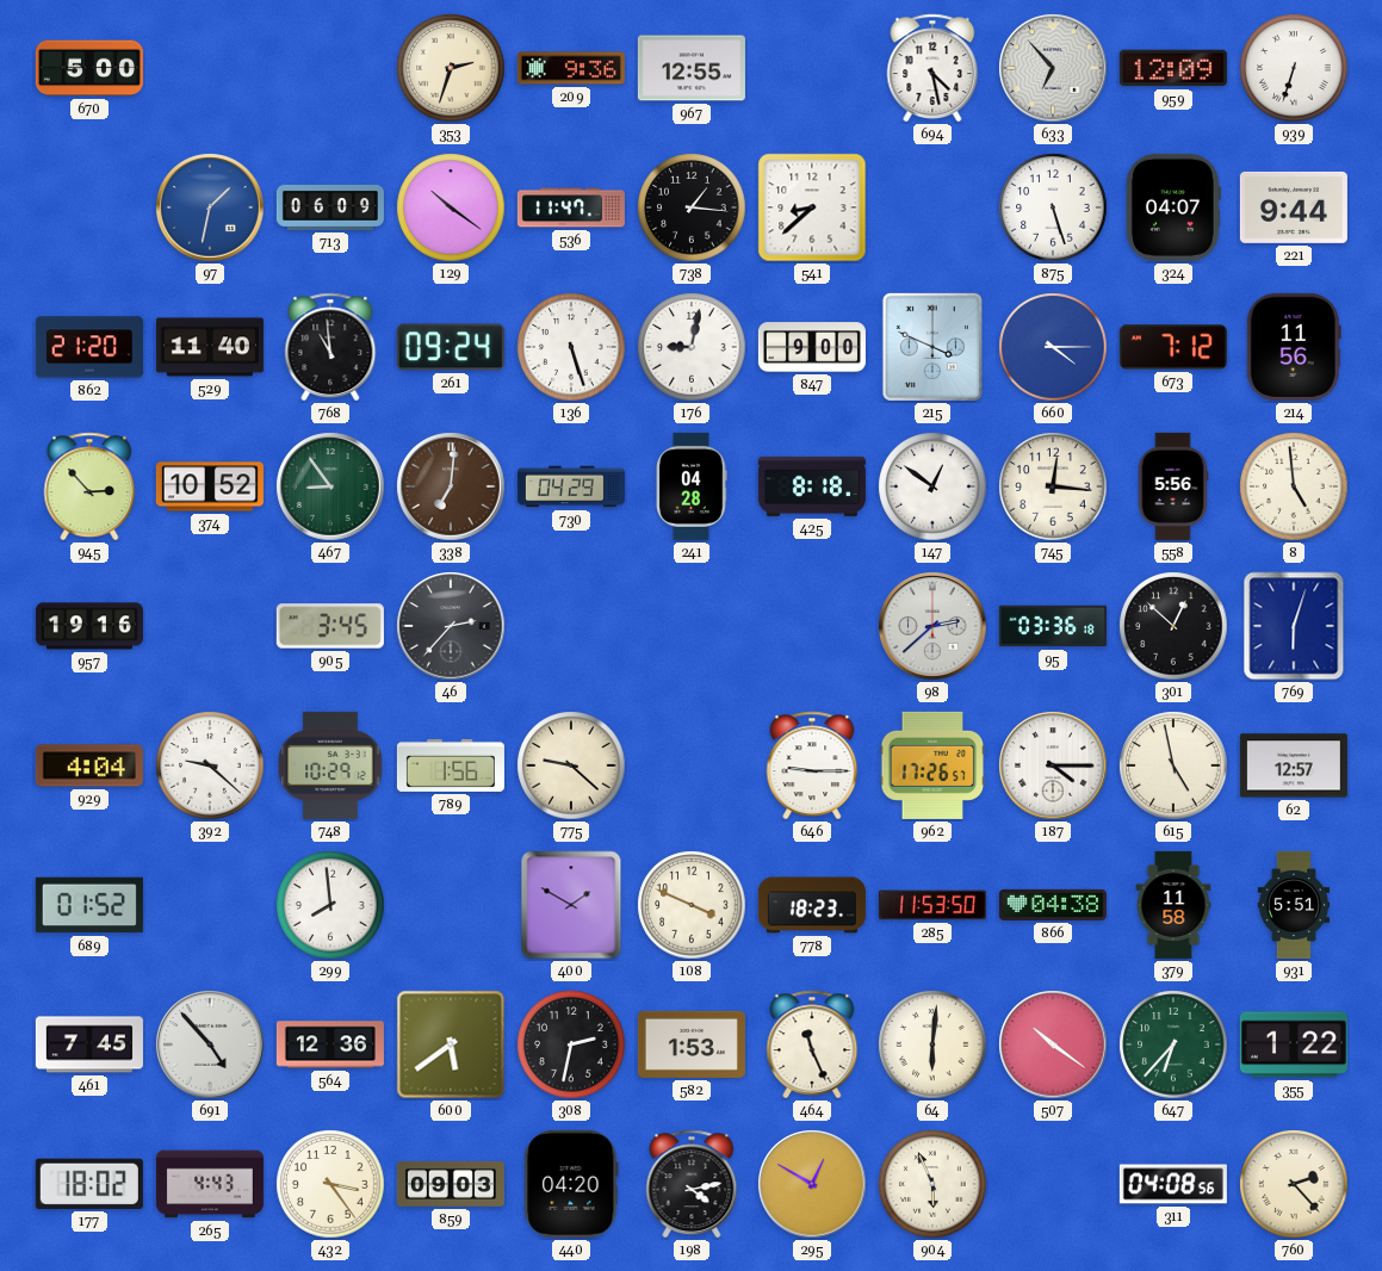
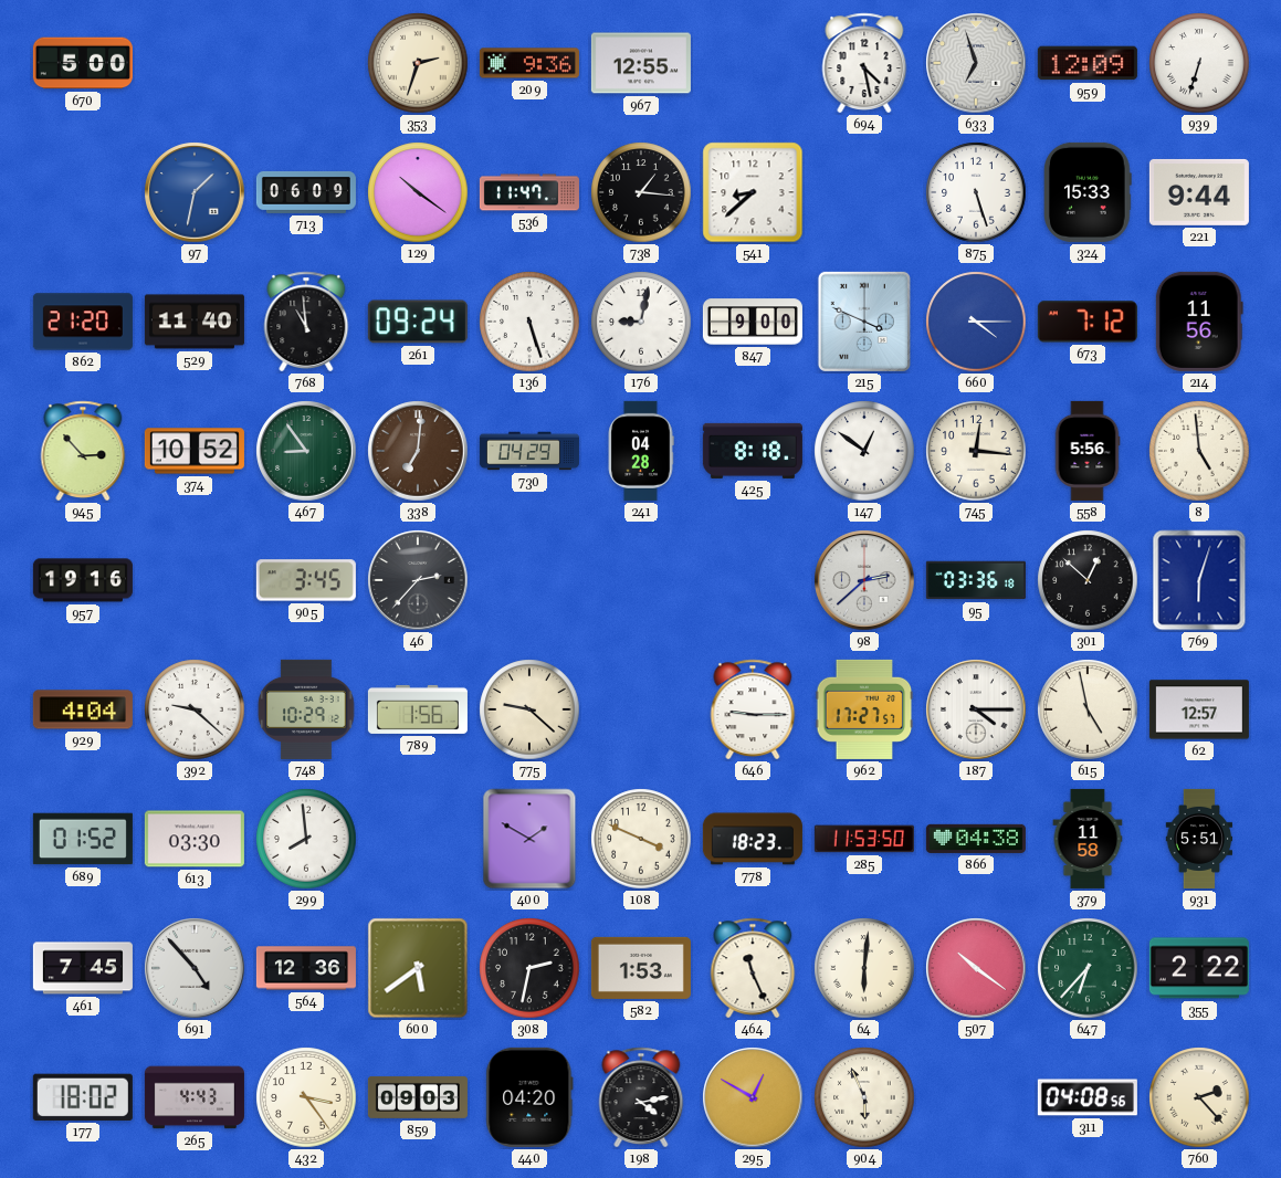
633: 6:53 -> 6:57
324: 04:07 -> 15:33
962: 17:26 -> 17:27
613: none -> 03:30
355: 1:22 -> 2:22
